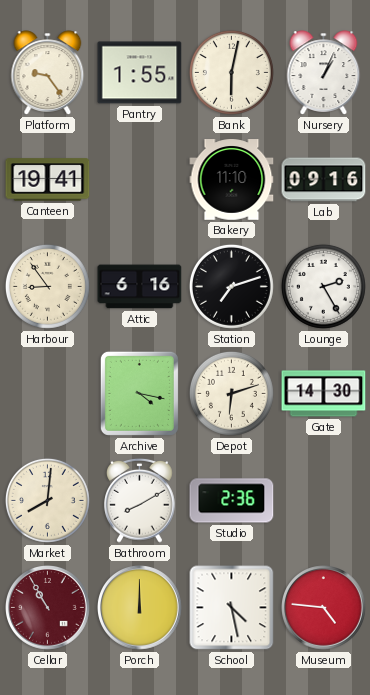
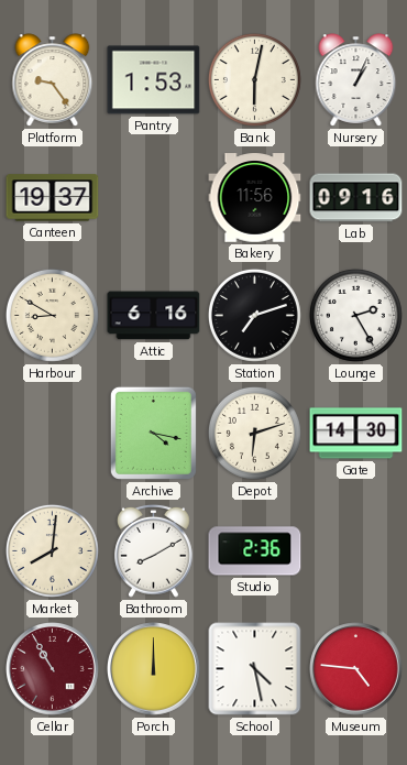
Pantry: 1:55 -> 1:53
Canteen: 19:41 -> 19:37
Bakery: 11:10 -> 11:56
Harbour: 8:54 -> 8:50
